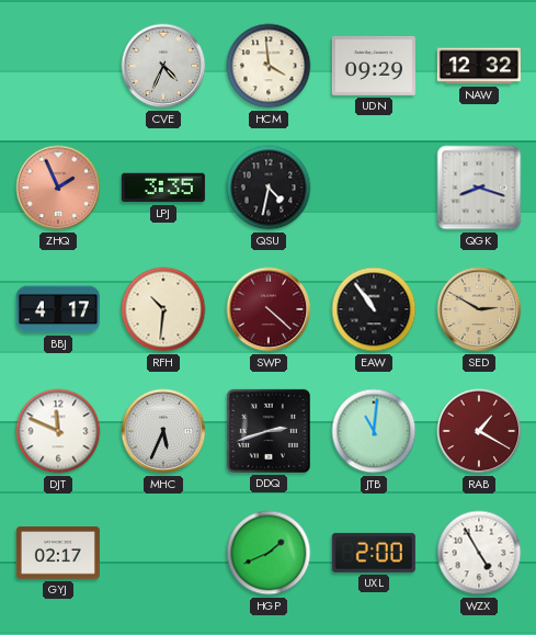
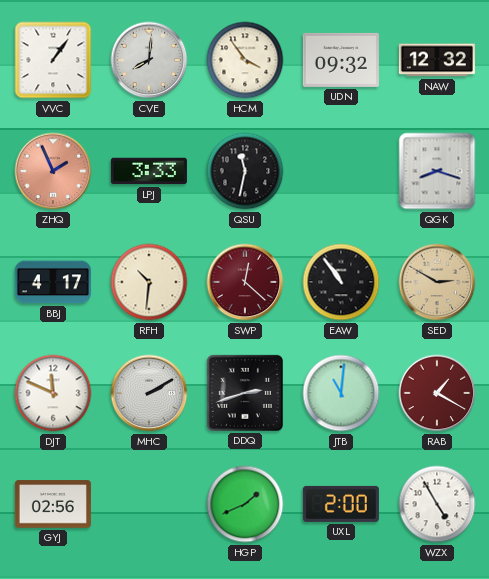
VVC: none -> 1:06
CVE: 4:34 -> 8:01
HCM: 3:59 -> 3:54
UDN: 09:29 -> 09:32
LPJ: 3:35 -> 3:33
QSU: 4:32 -> 11:32
SWP: 4:22 -> 12:22
MHC: 5:34 -> 2:10
GYJ: 02:17 -> 02:56
